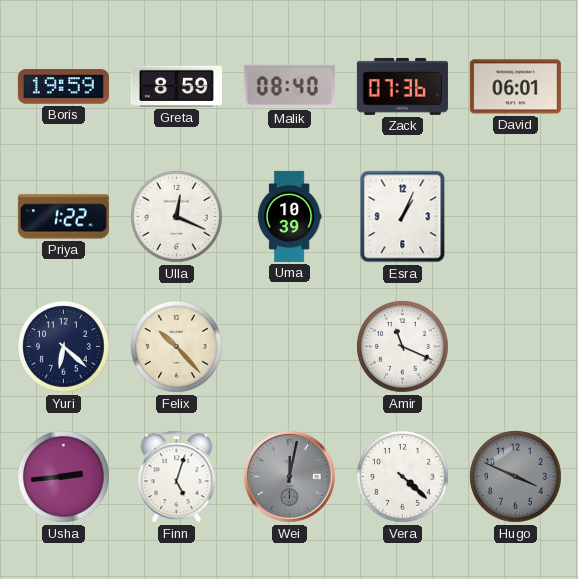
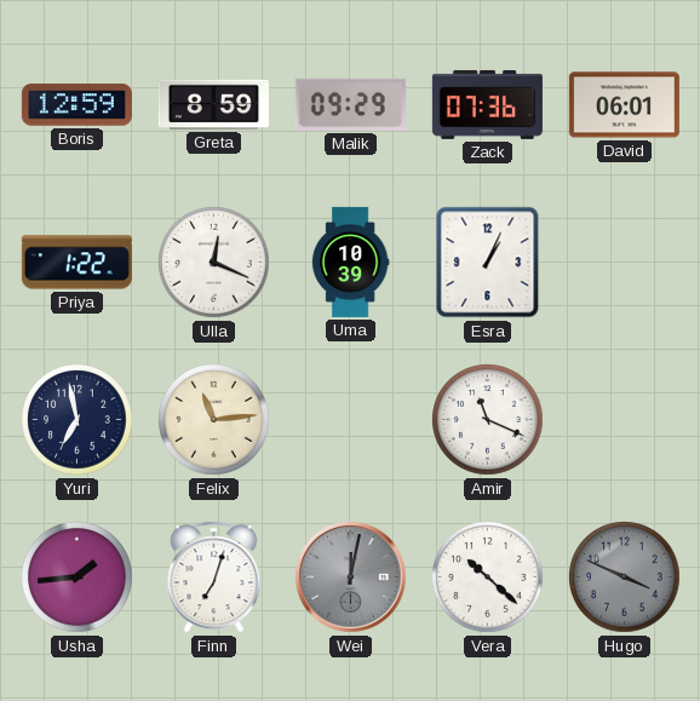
Boris: 19:59 -> 12:59
Malik: 08:40 -> 09:29
Yuri: 6:22 -> 6:58
Felix: 10:23 -> 11:14
Usha: 2:44 -> 1:44
Finn: 5:03 -> 7:03
Vera: 4:22 -> 10:22
